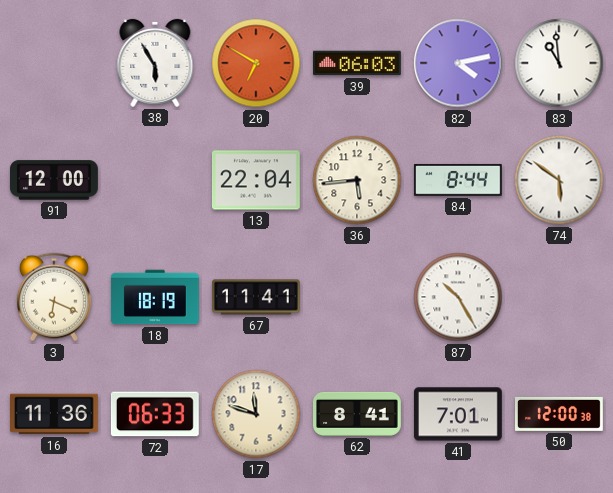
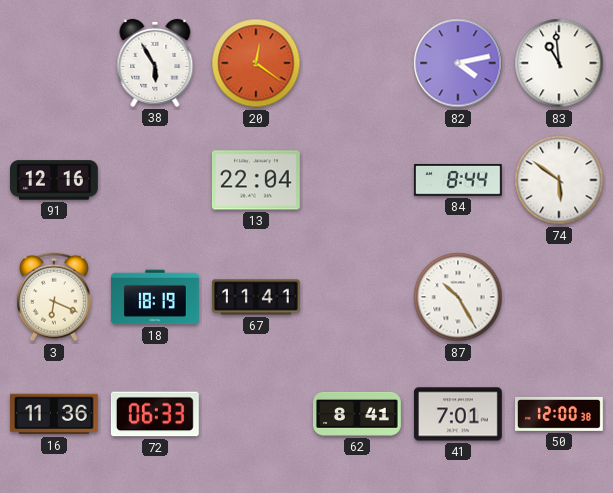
20: 6:50 -> 12:21
39: 06:03 -> none
91: 12:00 -> 12:16
36: 5:44 -> none
17: 11:48 -> none
